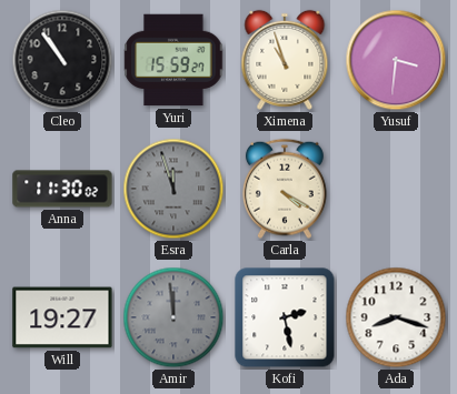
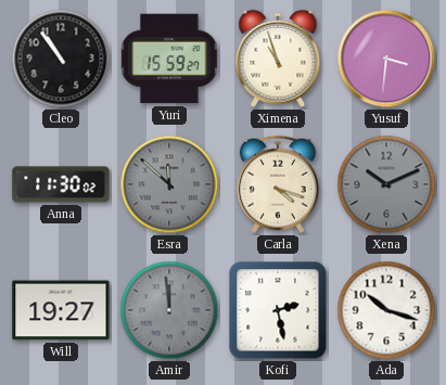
Esra: 11:57 -> 11:52
Carla: 4:20 -> 4:18
Xena: none -> 10:11
Ada: 8:18 -> 10:18
